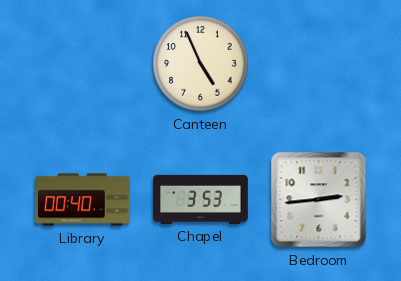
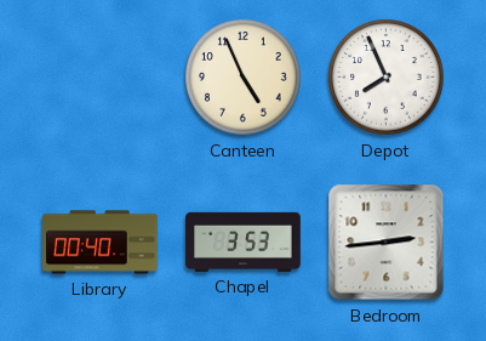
Depot: none -> 7:56
